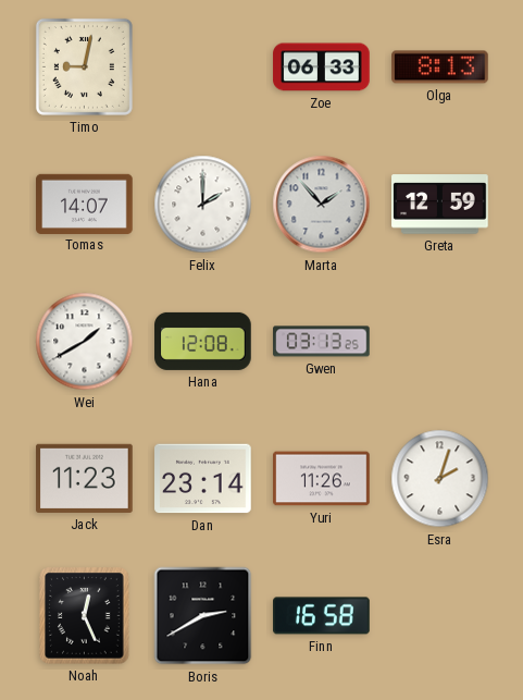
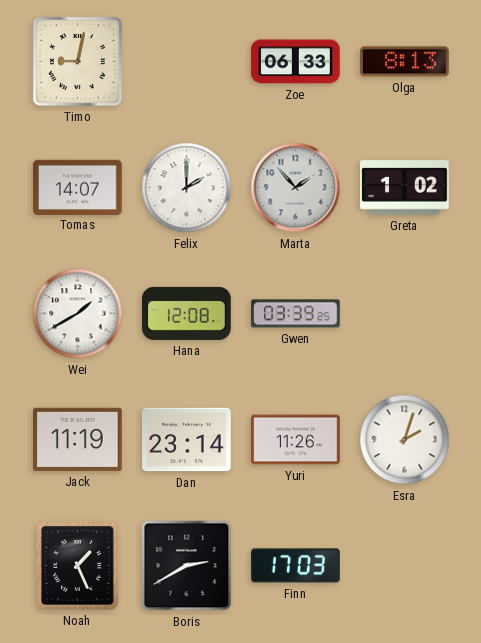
Greta: 12:59 -> 1:02
Gwen: 03:13 -> 03:39
Jack: 11:23 -> 11:19
Noah: 12:26 -> 1:26
Finn: 16:58 -> 17:03
